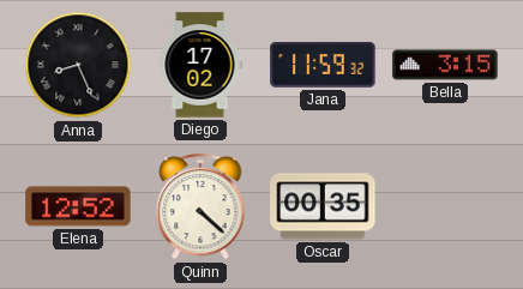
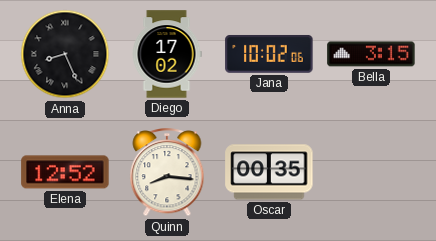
Jana: 11:59 -> 10:02
Quinn: 4:22 -> 8:16
